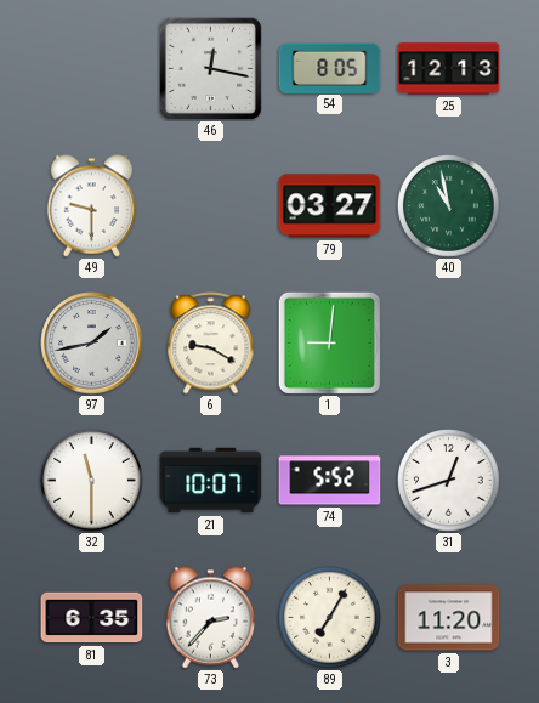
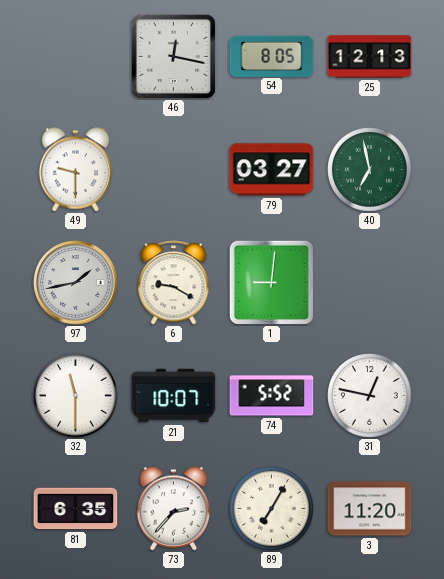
40: 10:58 -> 6:58
31: 12:42 -> 12:47
